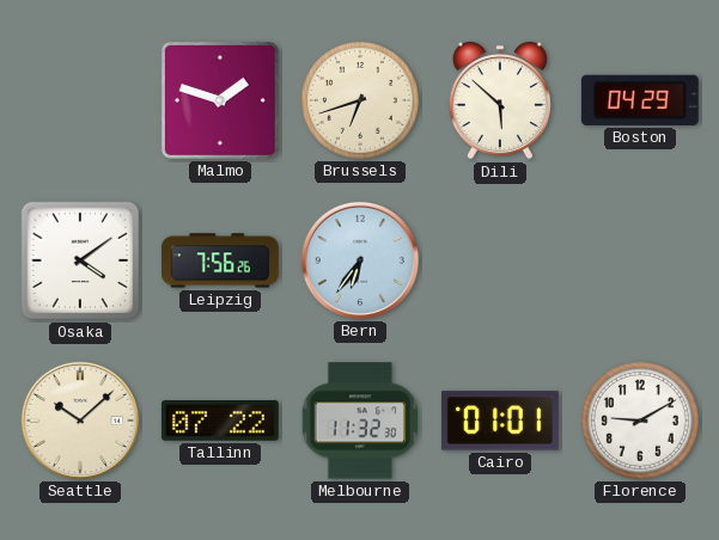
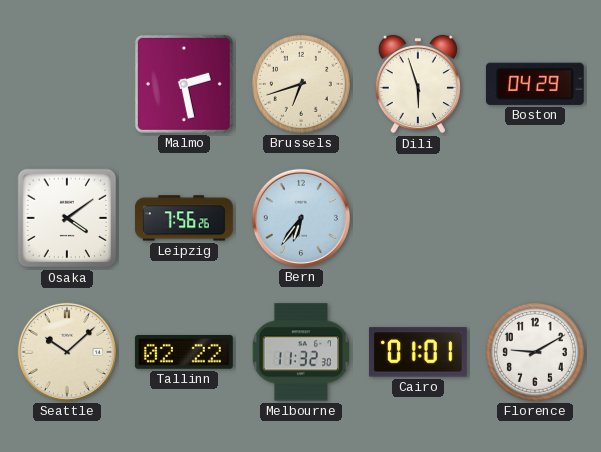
Malmo: 1:48 -> 2:28
Dili: 5:52 -> 5:57
Tallinn: 07:22 -> 02:22
